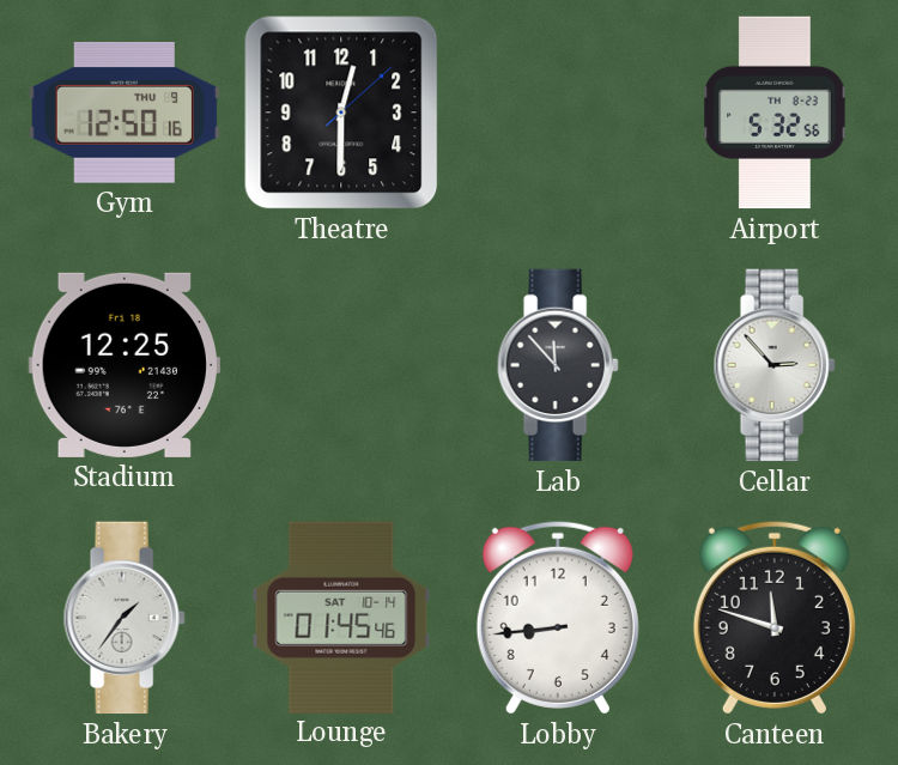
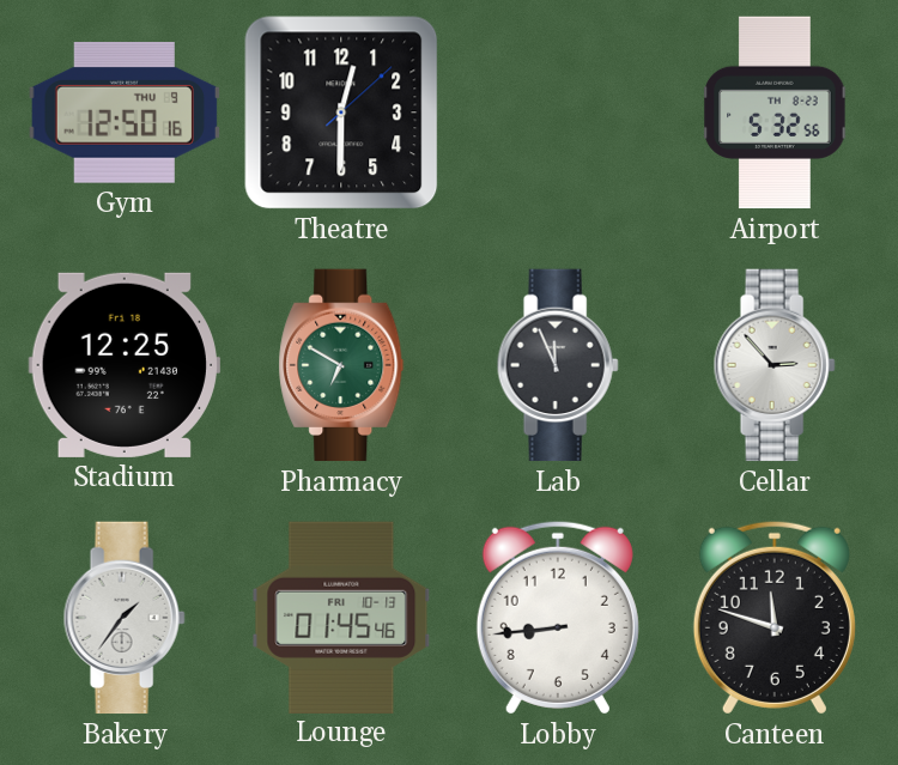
Pharmacy: none -> 6:50
Lab: 11:53 -> 11:56
Lounge date: SAT 10-14 -> FRI 10-13
